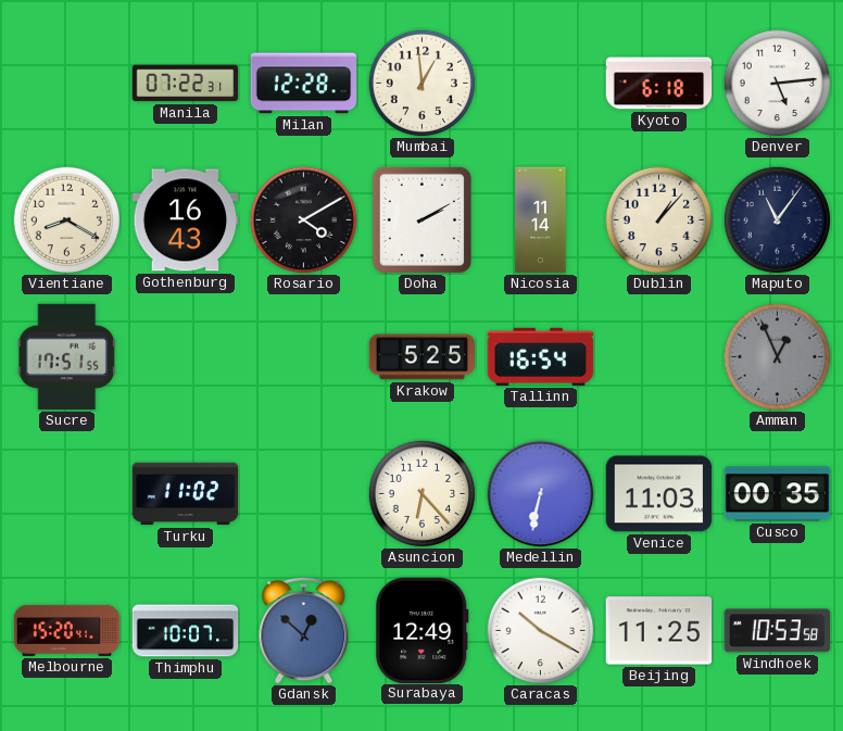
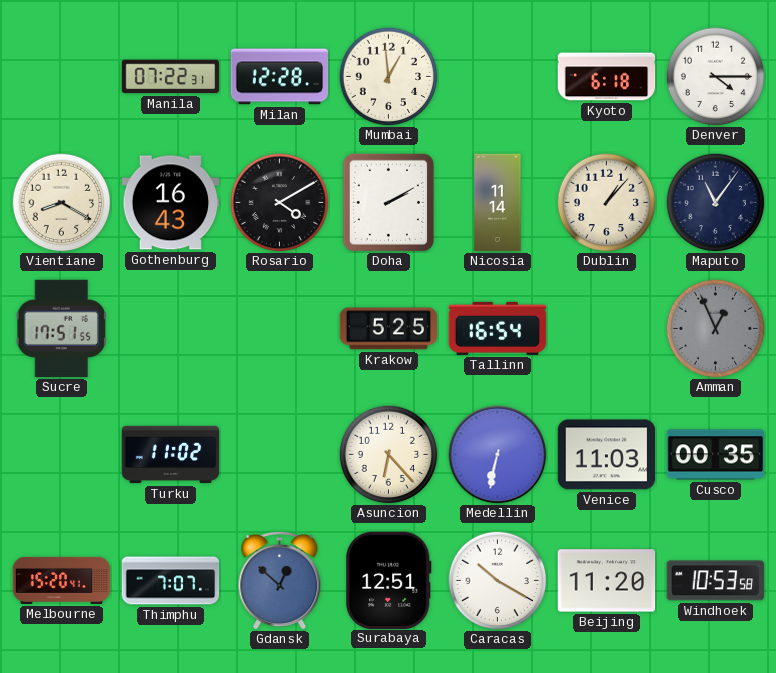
Denver: 5:14 -> 4:15
Thimphu: 10:07 -> 7:07
Surabaya: 12:49 -> 12:51
Beijing: 11:25 -> 11:20
